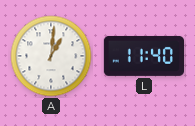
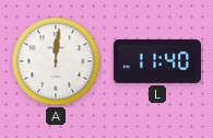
A: 1:01 -> 12:01
